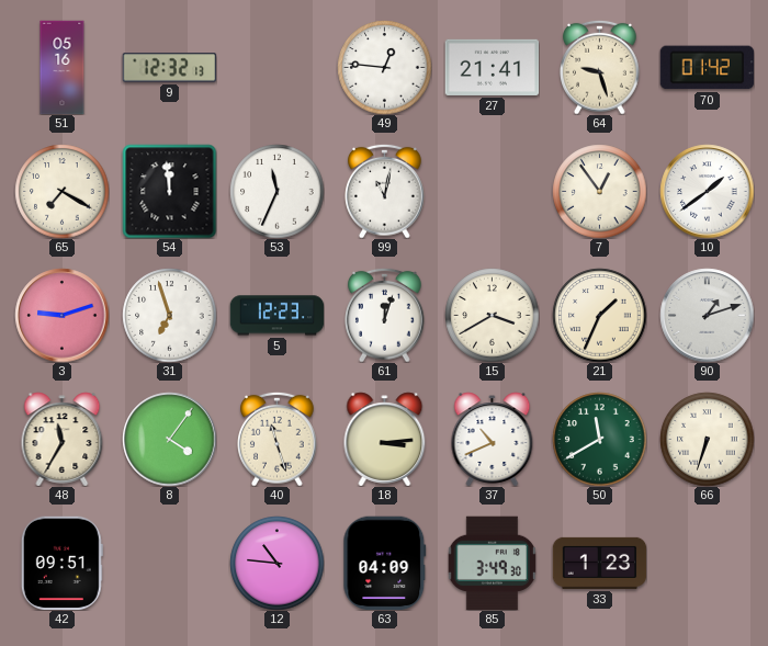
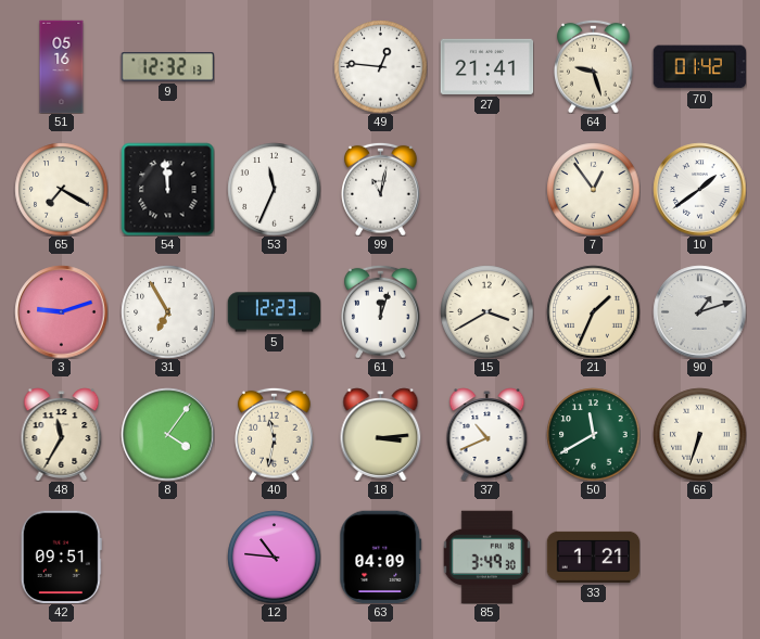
31: 6:57 -> 6:55
40: 11:27 -> 11:32
33: 1:23 -> 1:21
